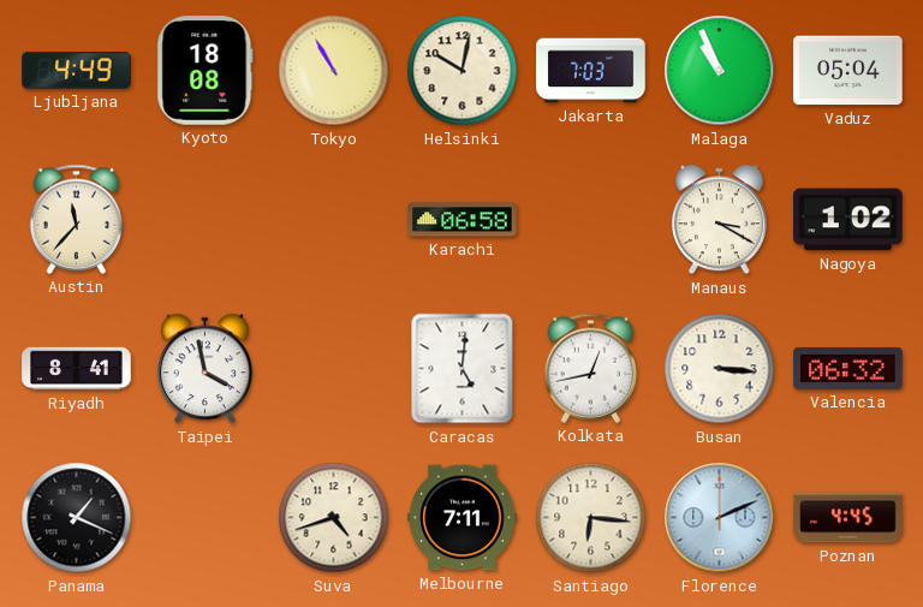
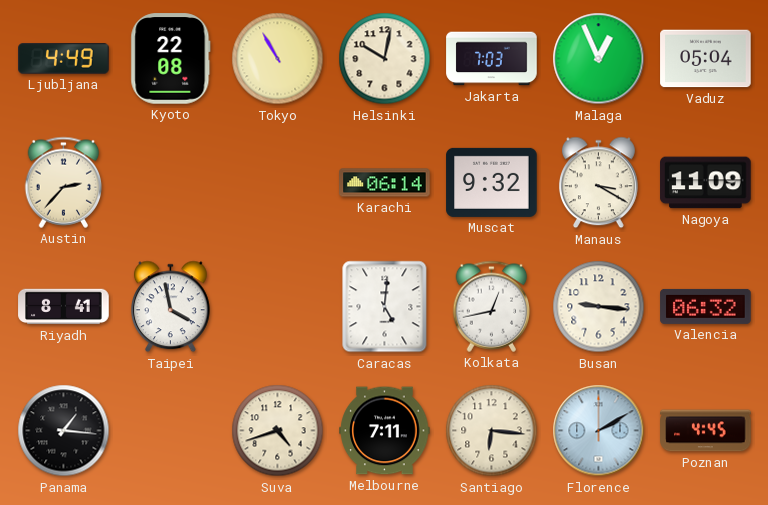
Kyoto: 18:08 -> 22:08
Malaga: 10:56 -> 12:56
Austin: 11:37 -> 2:37
Karachi: 06:58 -> 06:14
Muscat: none -> 9:32
Nagoya: 1:02 -> 11:09
Busan: 3:16 -> 9:16
Panama: 1:19 -> 1:16
Florence: 2:11 -> 2:10
